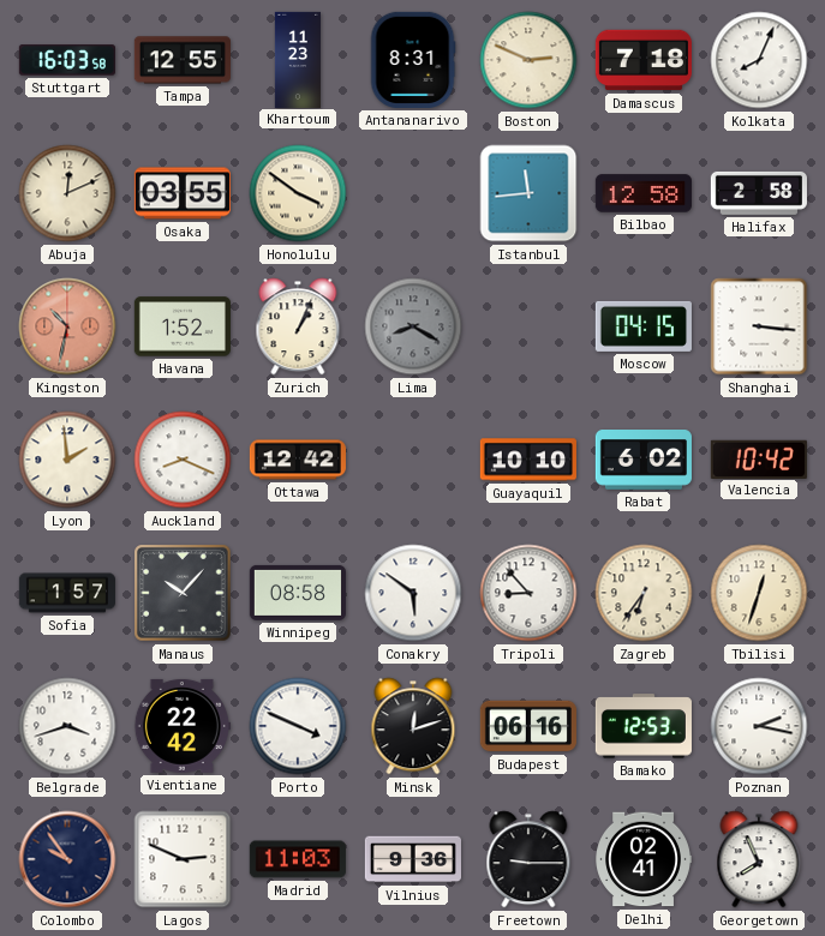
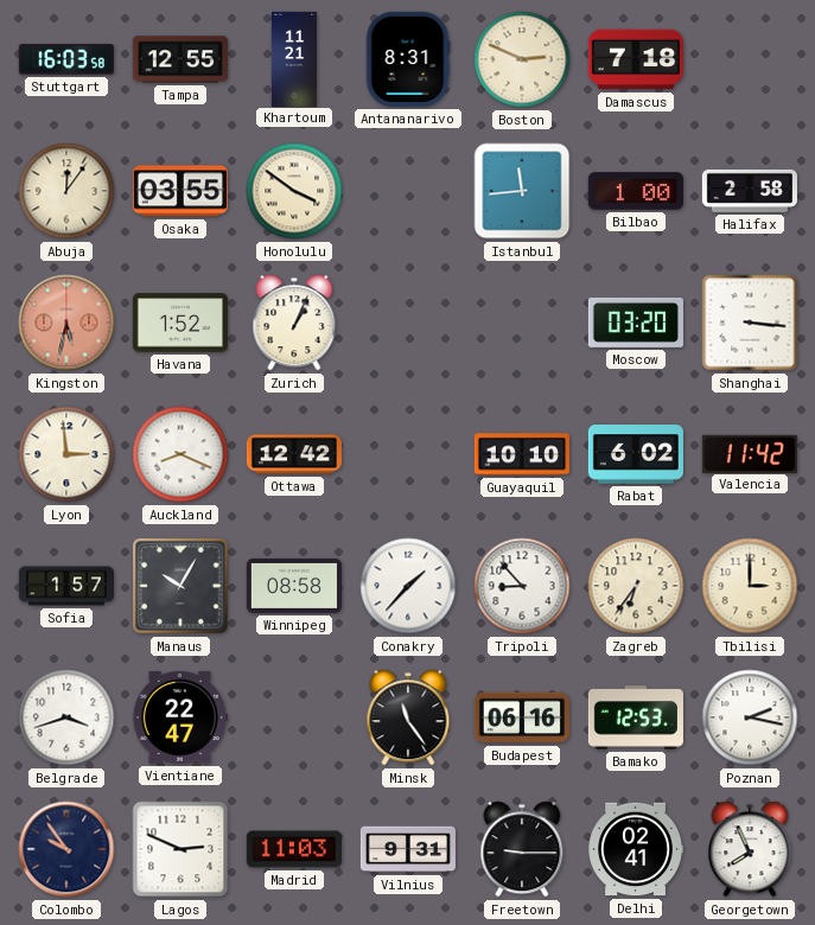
Khartoum: 11:23 -> 11:21
Kolkata: 8:04 -> none
Abuja: 12:11 -> 12:06
Bilbao: 12:58 -> 1:00
Kingston: 10:32 -> 5:32
Lima: 8:20 -> none
Moscow: 04:15 -> 03:20
Lyon: 1:59 -> 2:59
Valencia: 10:42 -> 11:42
Manaus: 10:07 -> 10:05
Conakry: 5:51 -> 1:37
Tbilisi: 12:33 -> 3:00
Vientiane: 22:42 -> 22:47
Porto: 3:49 -> none
Minsk: 12:12 -> 11:24
Vilnius: 9:36 -> 9:31
